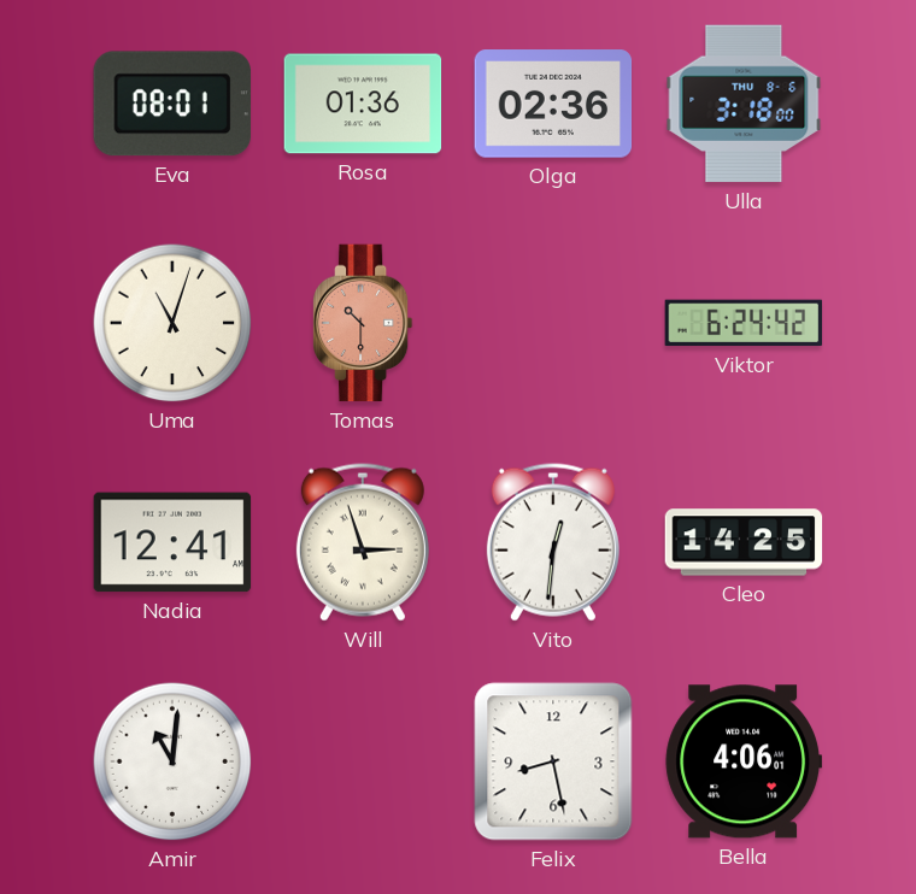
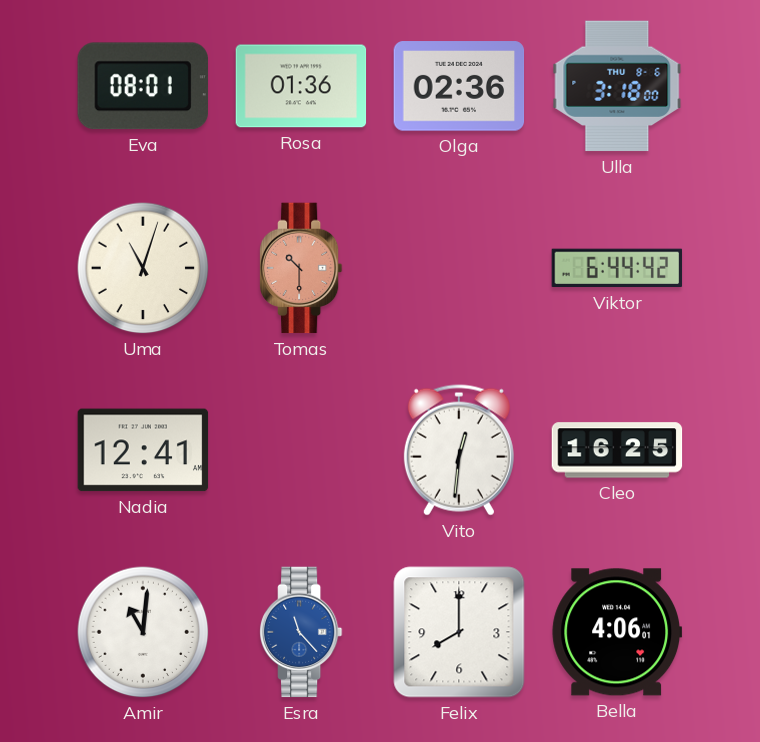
Viktor: 6:24 -> 6:44
Will: 2:57 -> none
Cleo: 14:25 -> 16:25
Esra: none -> 11:23
Felix: 8:28 -> 8:00
